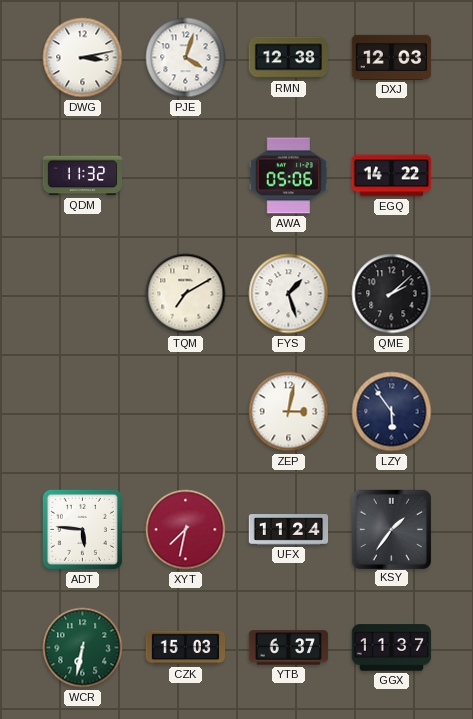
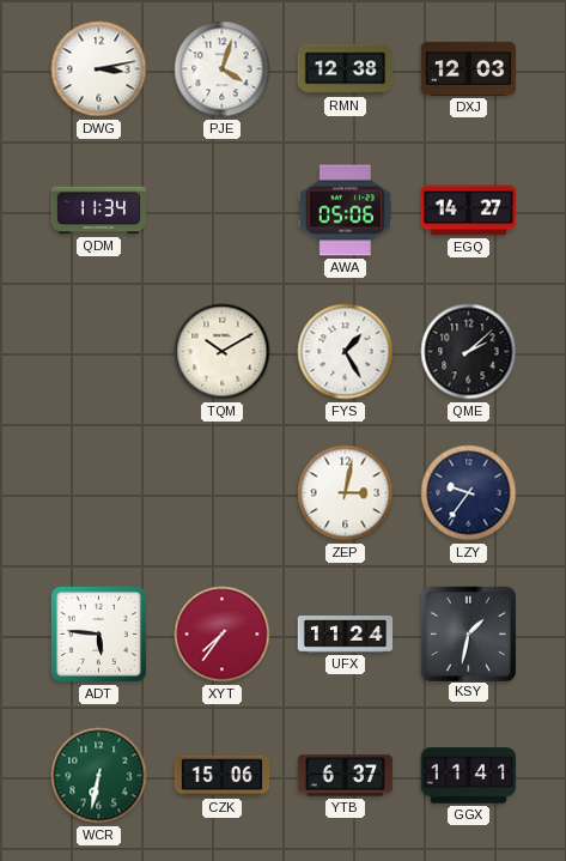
QDM: 11:32 -> 11:34
EGQ: 14:22 -> 14:27
TQM: 7:10 -> 10:10
FYS: 1:27 -> 1:25
LZY: 5:54 -> 9:36
XYT: 7:32 -> 7:36
KSY: 1:36 -> 1:32
CZK: 15:03 -> 15:06
GGX: 11:37 -> 11:41
